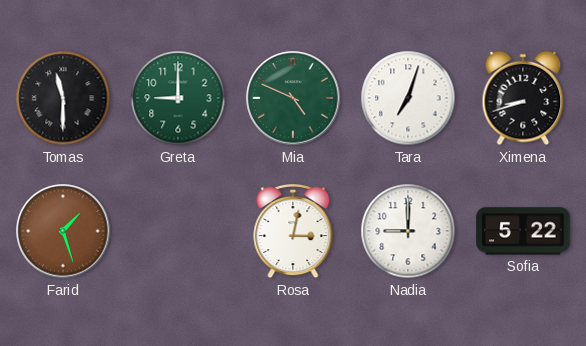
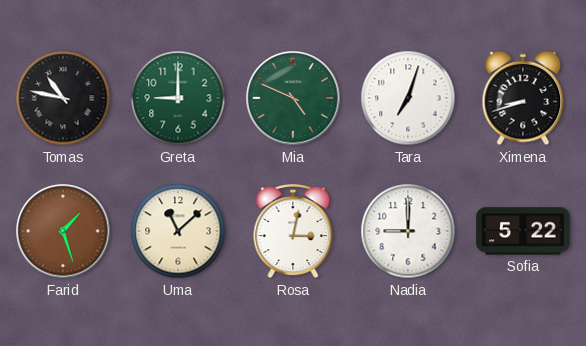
Tomas: 11:30 -> 10:47
Uma: none -> 11:08
